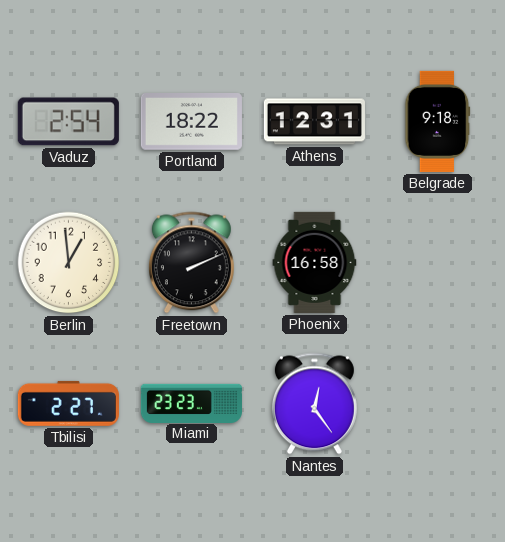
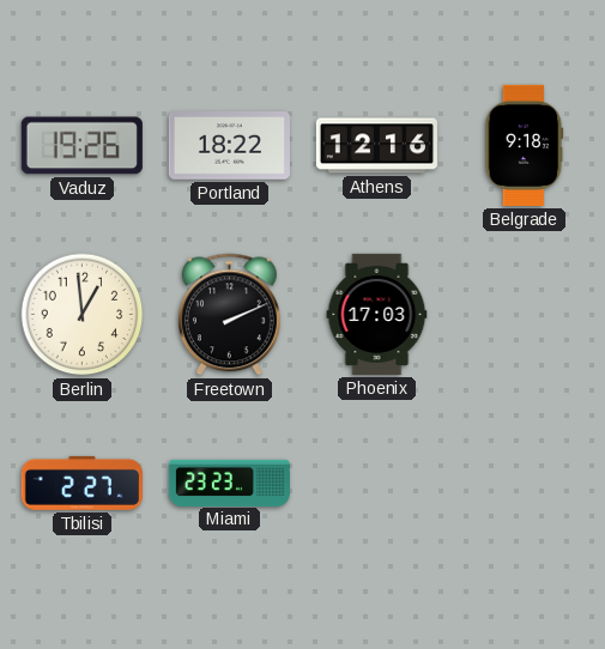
Vaduz: 2:54 -> 19:26
Athens: 12:31 -> 12:16
Phoenix: 16:58 -> 17:03
Nantes: 12:24 -> none
